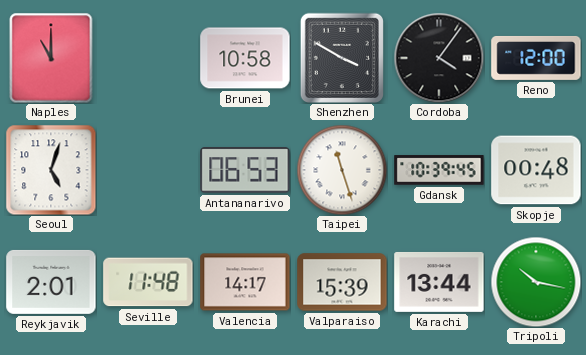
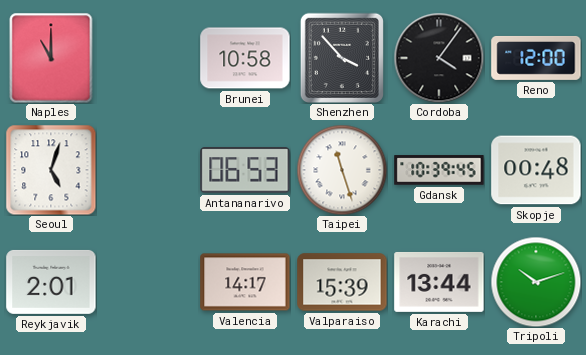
Shenzhen: 3:50 -> 3:53
Seville: 11:48 -> none
Tripoli: 10:17 -> 10:12
